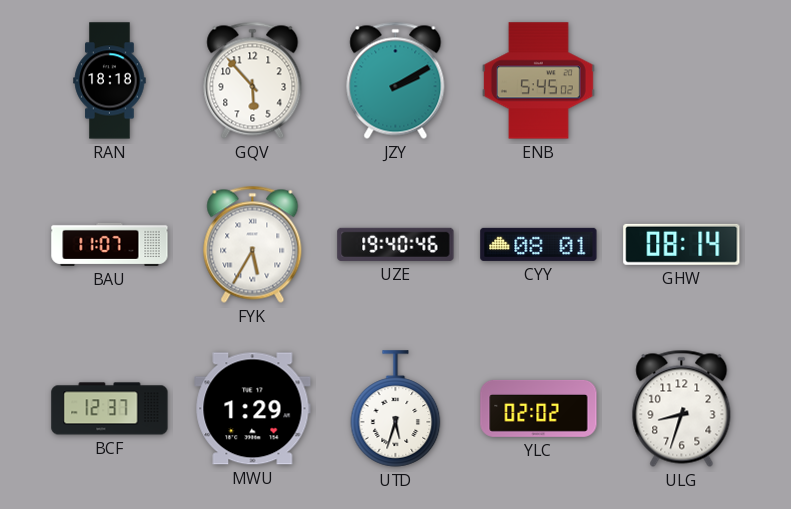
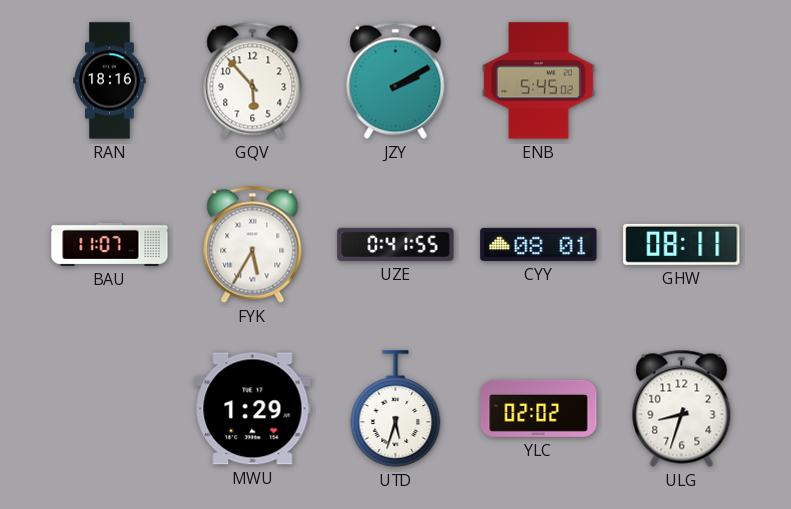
RAN: 18:18 -> 18:16
UZE: 19:40 -> 0:41
GHW: 08:14 -> 08:11
BCF: 12:37 -> none
